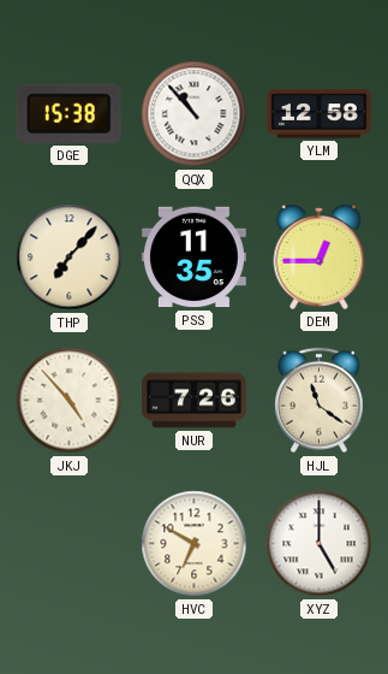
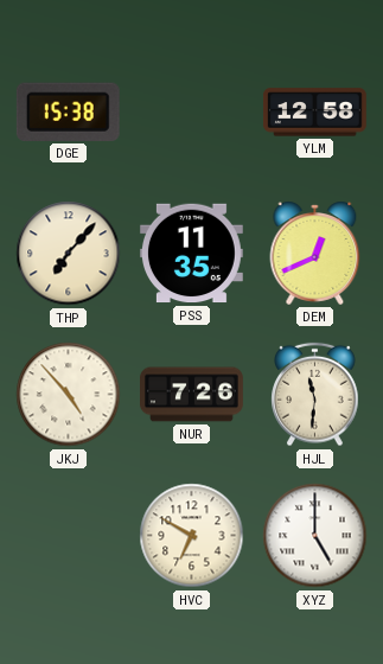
QQX: 10:53 -> none
DEM: 12:45 -> 12:41
HJL: 11:21 -> 11:31
